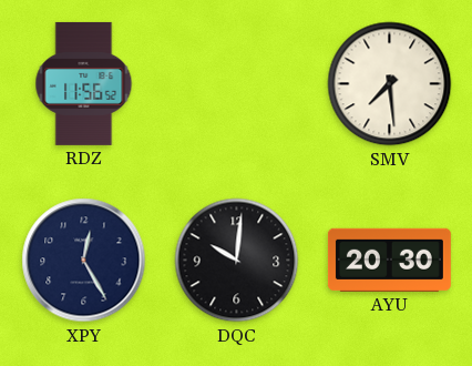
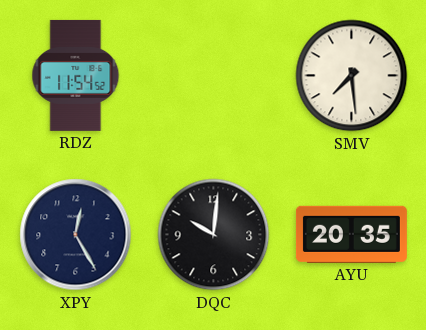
RDZ: 11:56 -> 11:54
AYU: 20:30 -> 20:35
